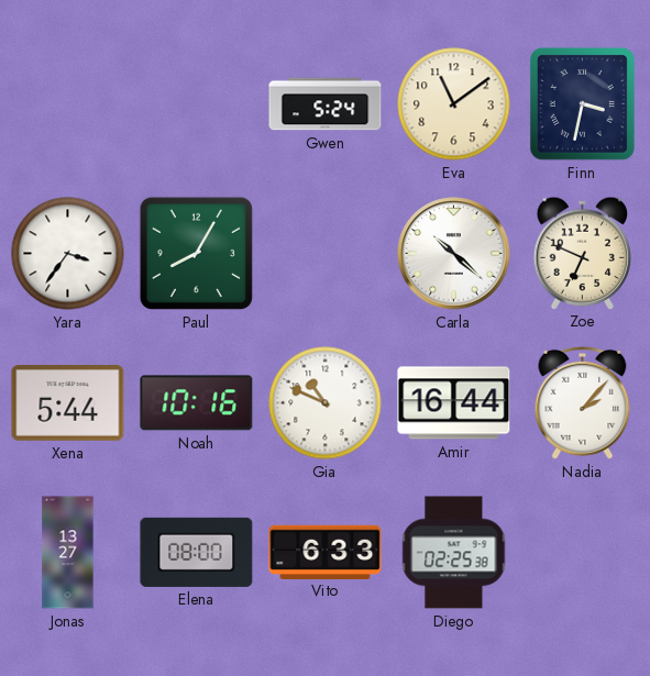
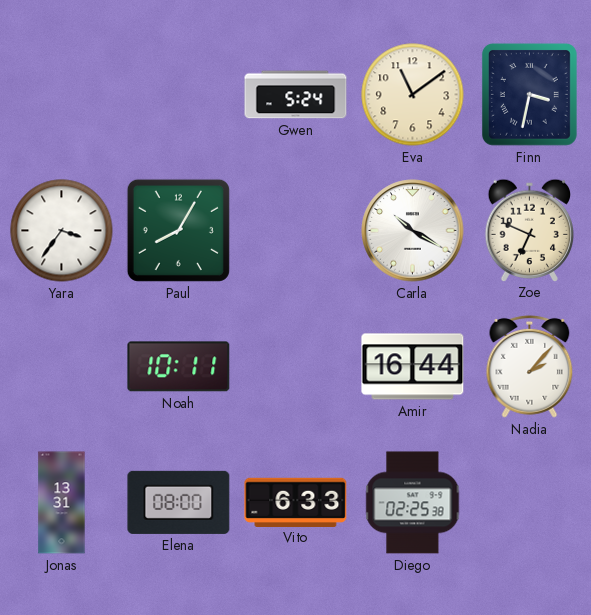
Carla: 10:22 -> 10:20
Xena: 5:44 -> none
Noah: 10:16 -> 10:11
Gia: 10:49 -> none
Jonas: 13:27 -> 13:31
